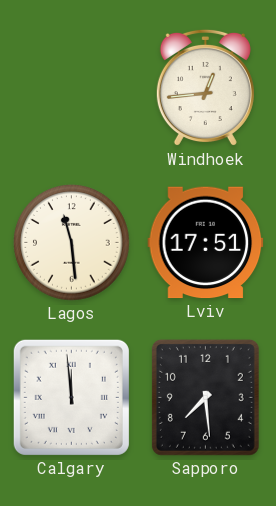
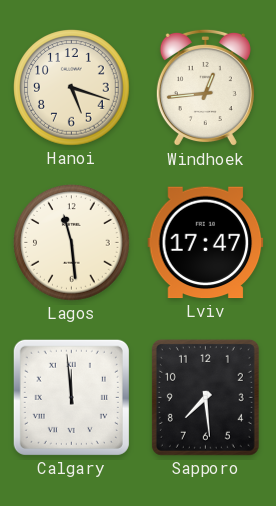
Hanoi: none -> 5:18
Lviv: 17:51 -> 17:47
